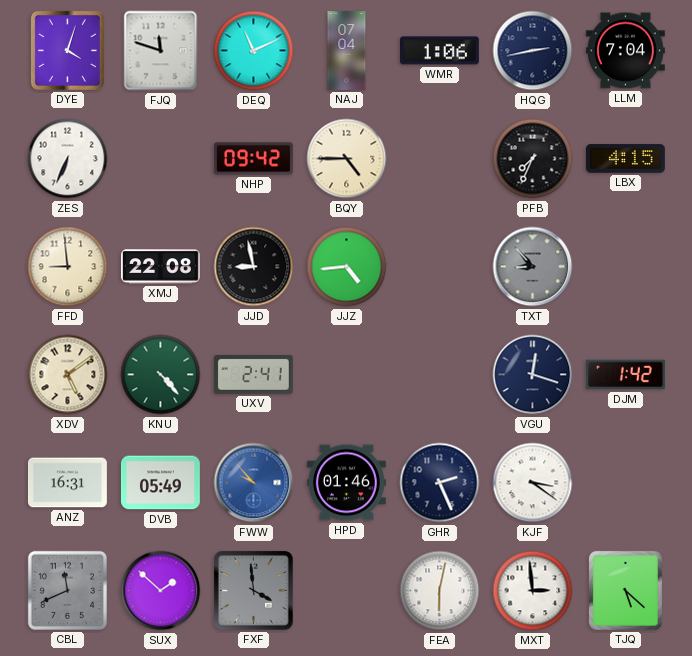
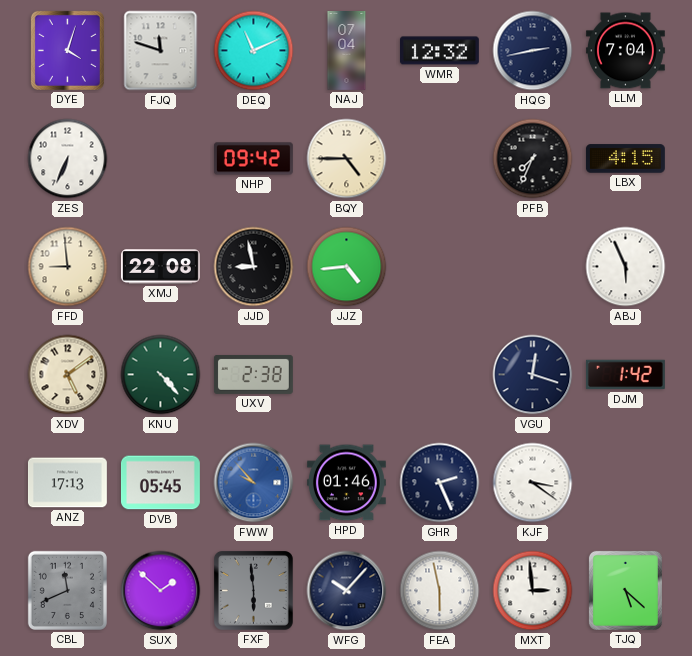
WMR: 1:06 -> 12:32
TXT: 8:53 -> none
ABJ: none -> 5:56
UXV: 2:41 -> 2:38
ANZ: 16:31 -> 17:13
DVB: 05:49 -> 05:45
FXF: 3:59 -> 5:59
WFG: none -> 10:07
FEA: 6:02 -> 5:58
